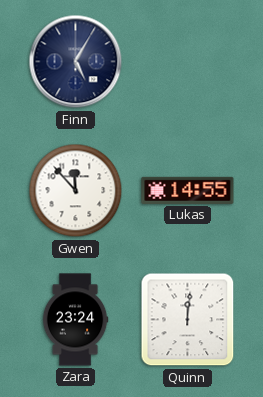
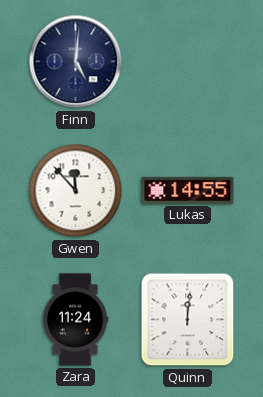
Finn: 5:05 -> 5:01
Zara: 23:24 -> 11:24
